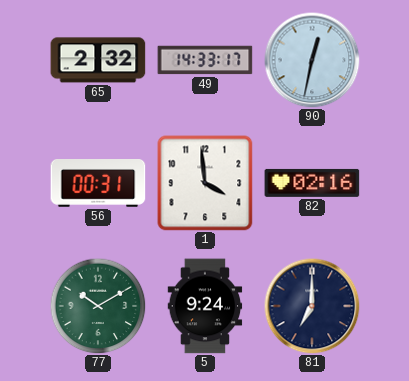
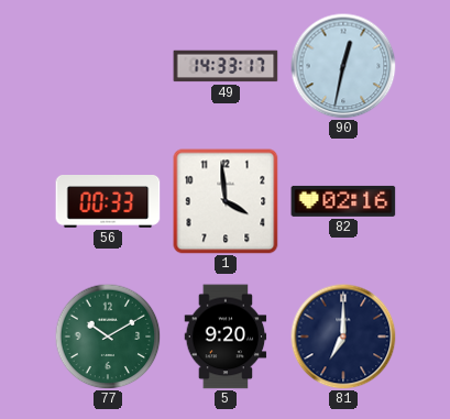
65: 2:32 -> none
56: 00:31 -> 00:33
5: 9:24 -> 9:20
